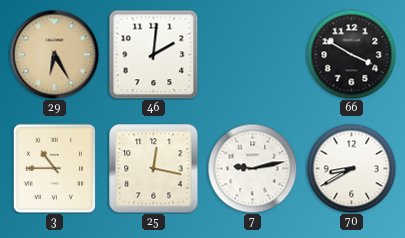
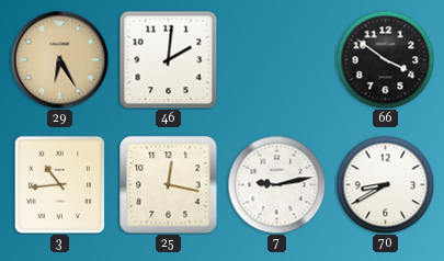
66: 3:50 -> 3:51
3: 10:45 -> 10:44
